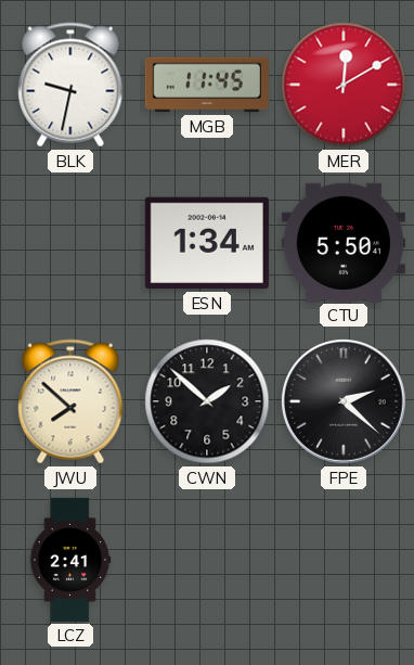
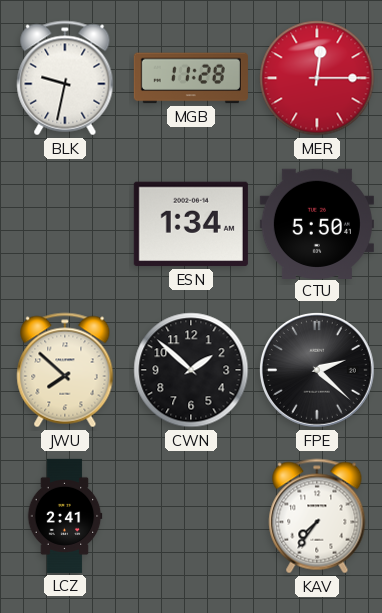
MGB: 11:45 -> 11:28
MER: 12:10 -> 12:15
KAV: none -> 7:36
